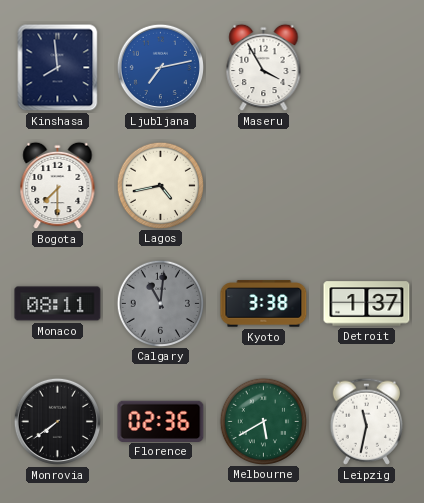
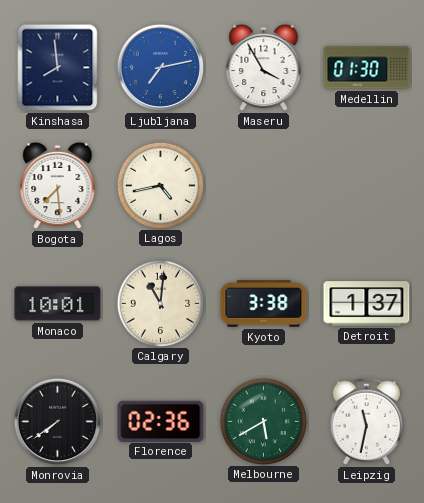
Medellin: none -> 01:30
Bogota: 7:30 -> 7:29
Monaco: 08:11 -> 10:01
Calgary dial: grey -> cream
